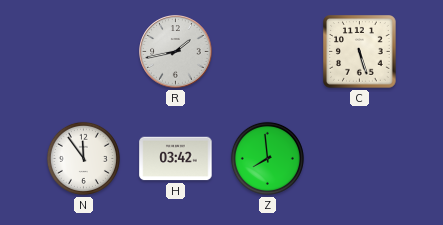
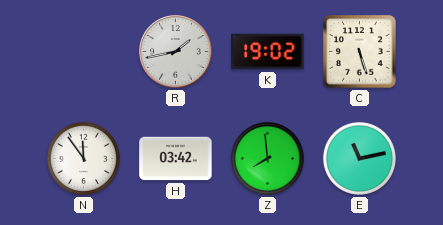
K: none -> 19:02
E: none -> 11:13
